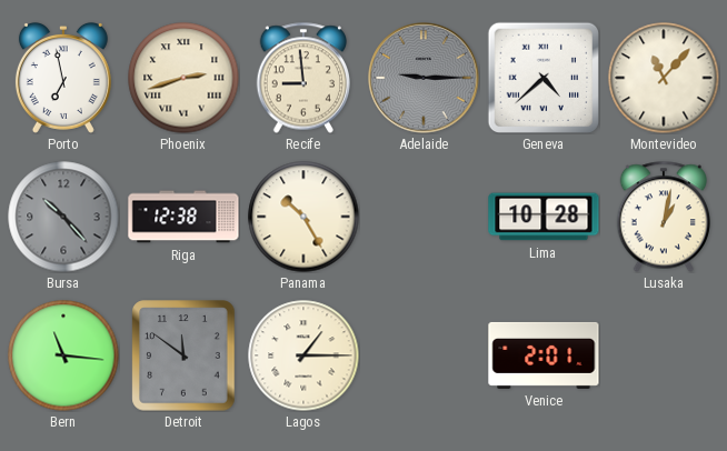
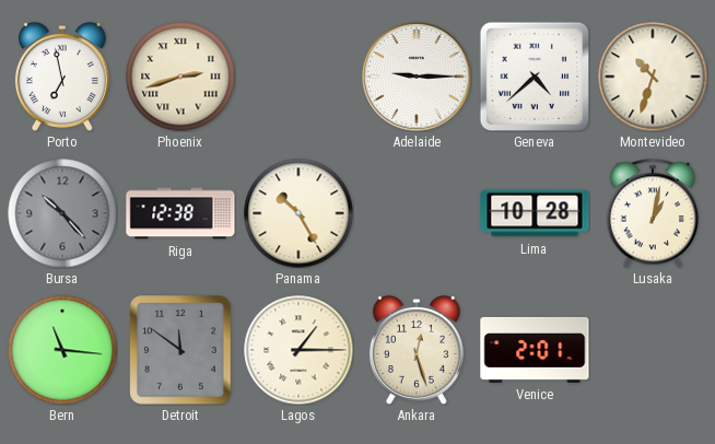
Recife: 8:59 -> none
Adelaide dial: grey -> white
Montevideo: 11:07 -> 10:33
Ankara: none -> 12:27
